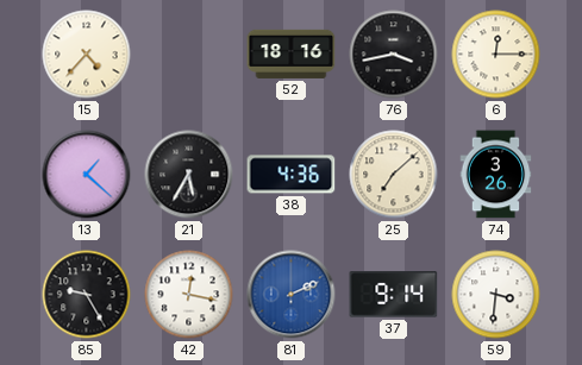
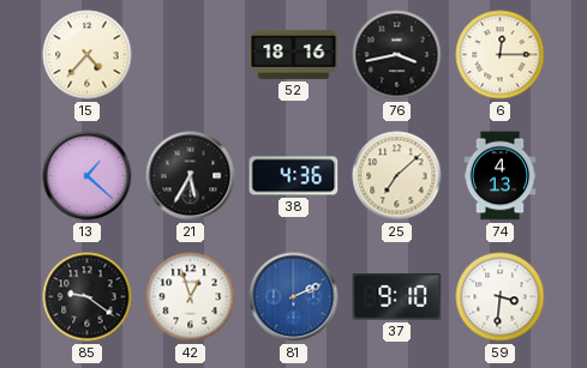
74: 3:26 -> 4:13
85: 9:25 -> 9:21
42: 12:17 -> 12:57
37: 9:14 -> 9:10
